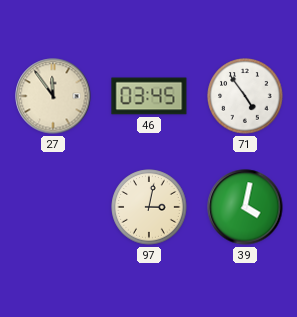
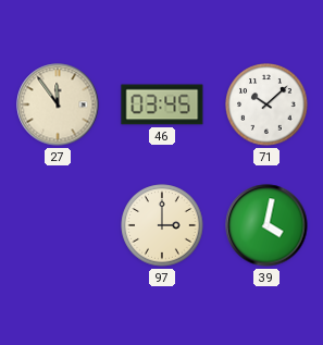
71: 4:54 -> 10:08
97: 3:02 -> 3:00
